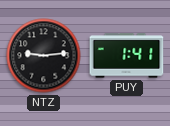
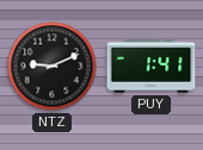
NTZ: 9:14 -> 9:11
